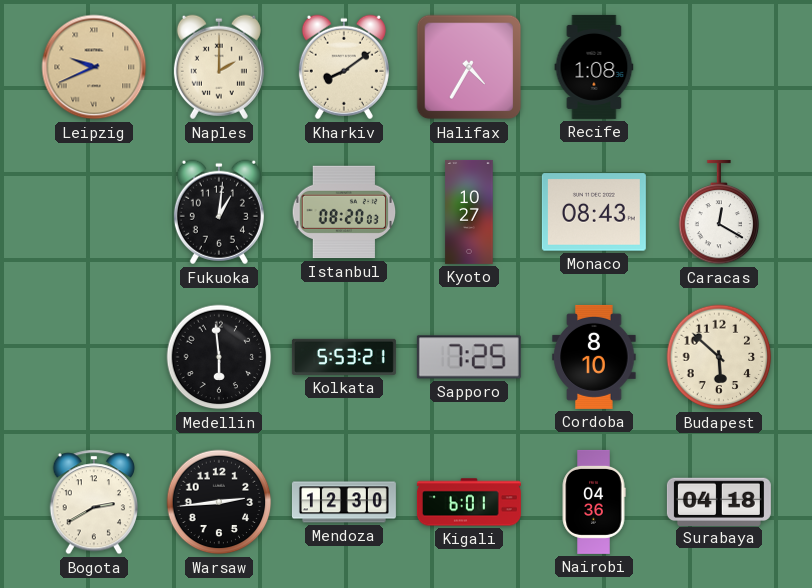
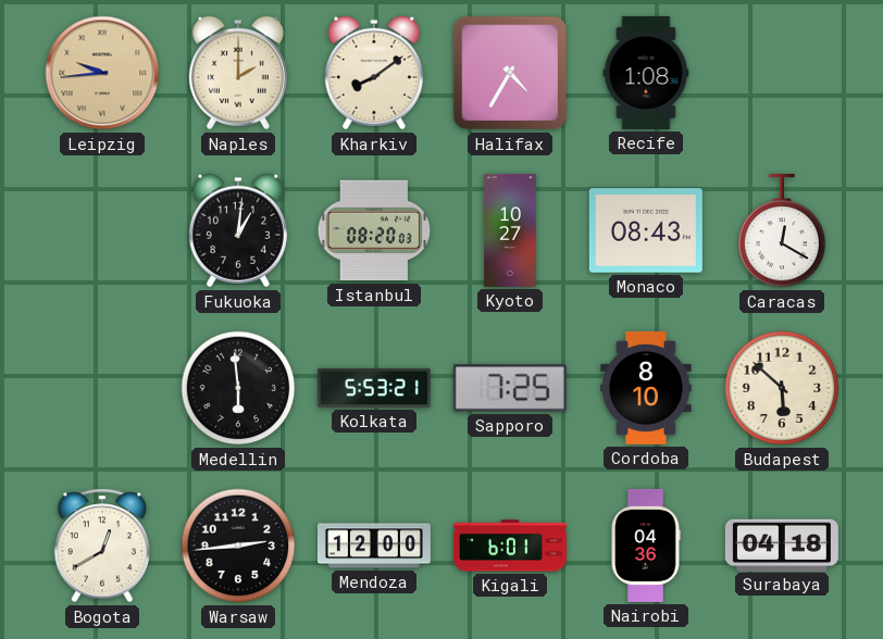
Leipzig: 9:41 -> 9:44
Bogota: 2:40 -> 12:40
Mendoza: 12:30 -> 12:00
